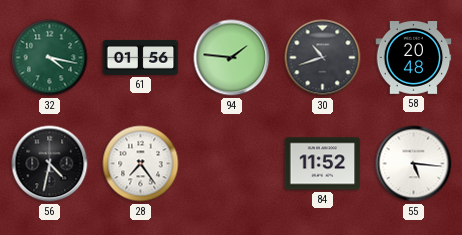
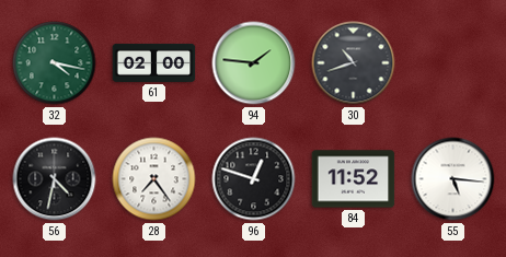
61: 01:56 -> 02:00
58: 20:48 -> none
96: none -> 12:48
